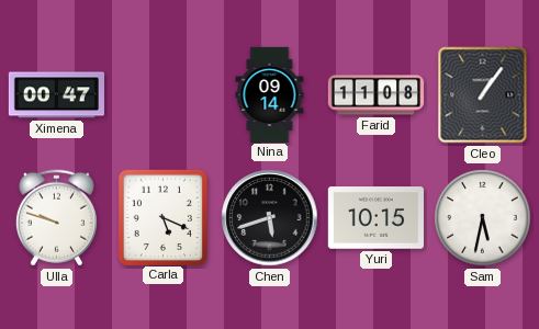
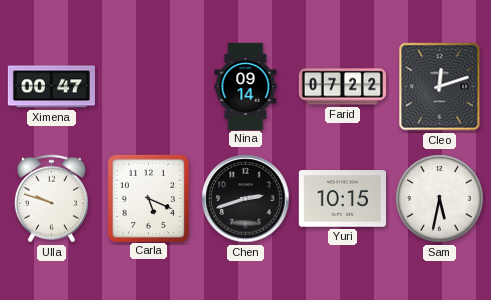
Farid: 11:08 -> 07:22
Cleo: 1:06 -> 12:12
Chen: 5:42 -> 2:42
